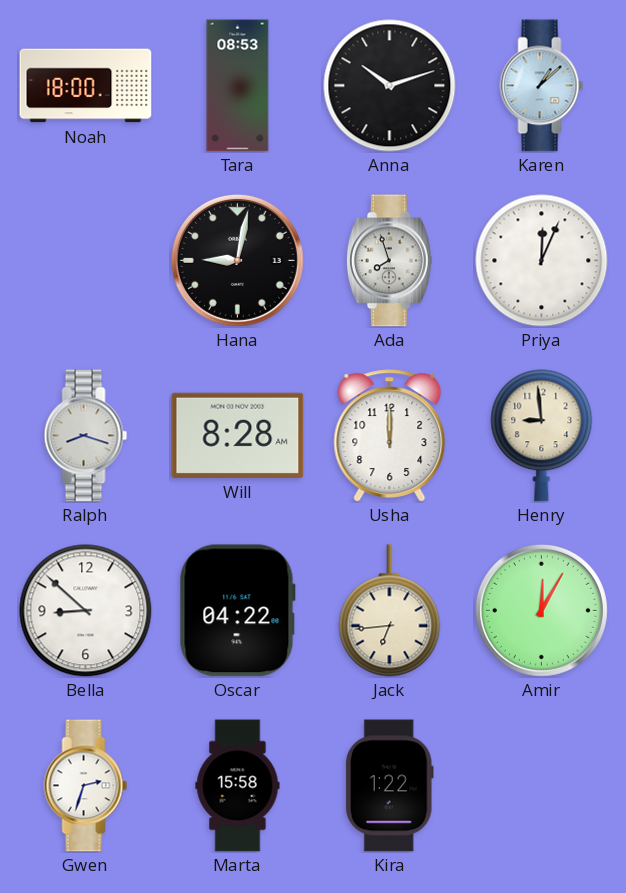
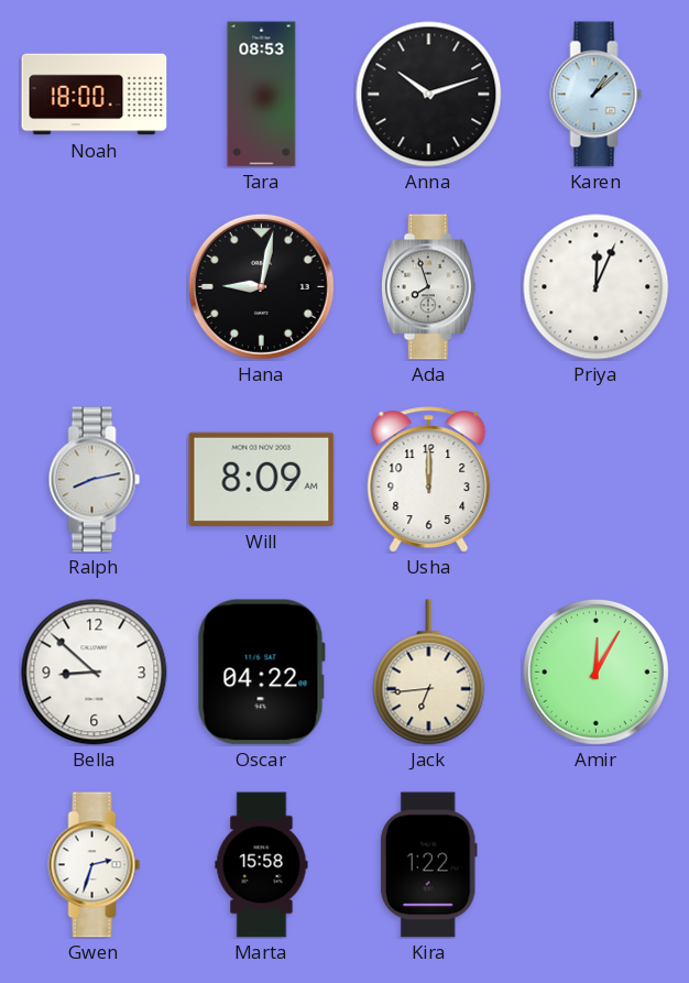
Ralph: 8:18 -> 8:13
Will: 8:28 -> 8:09
Henry: 8:59 -> none
